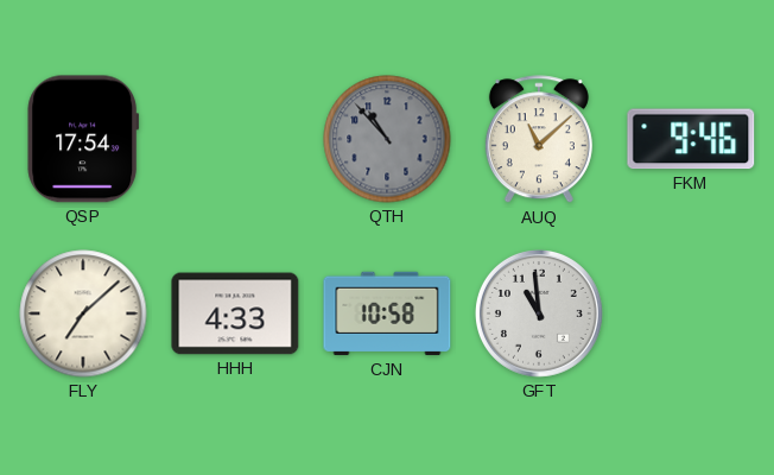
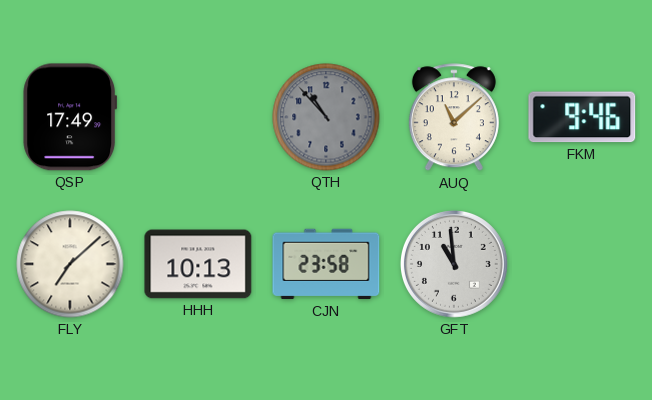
QSP: 17:54 -> 17:49
HHH: 4:33 -> 10:13
CJN: 10:58 -> 23:58
